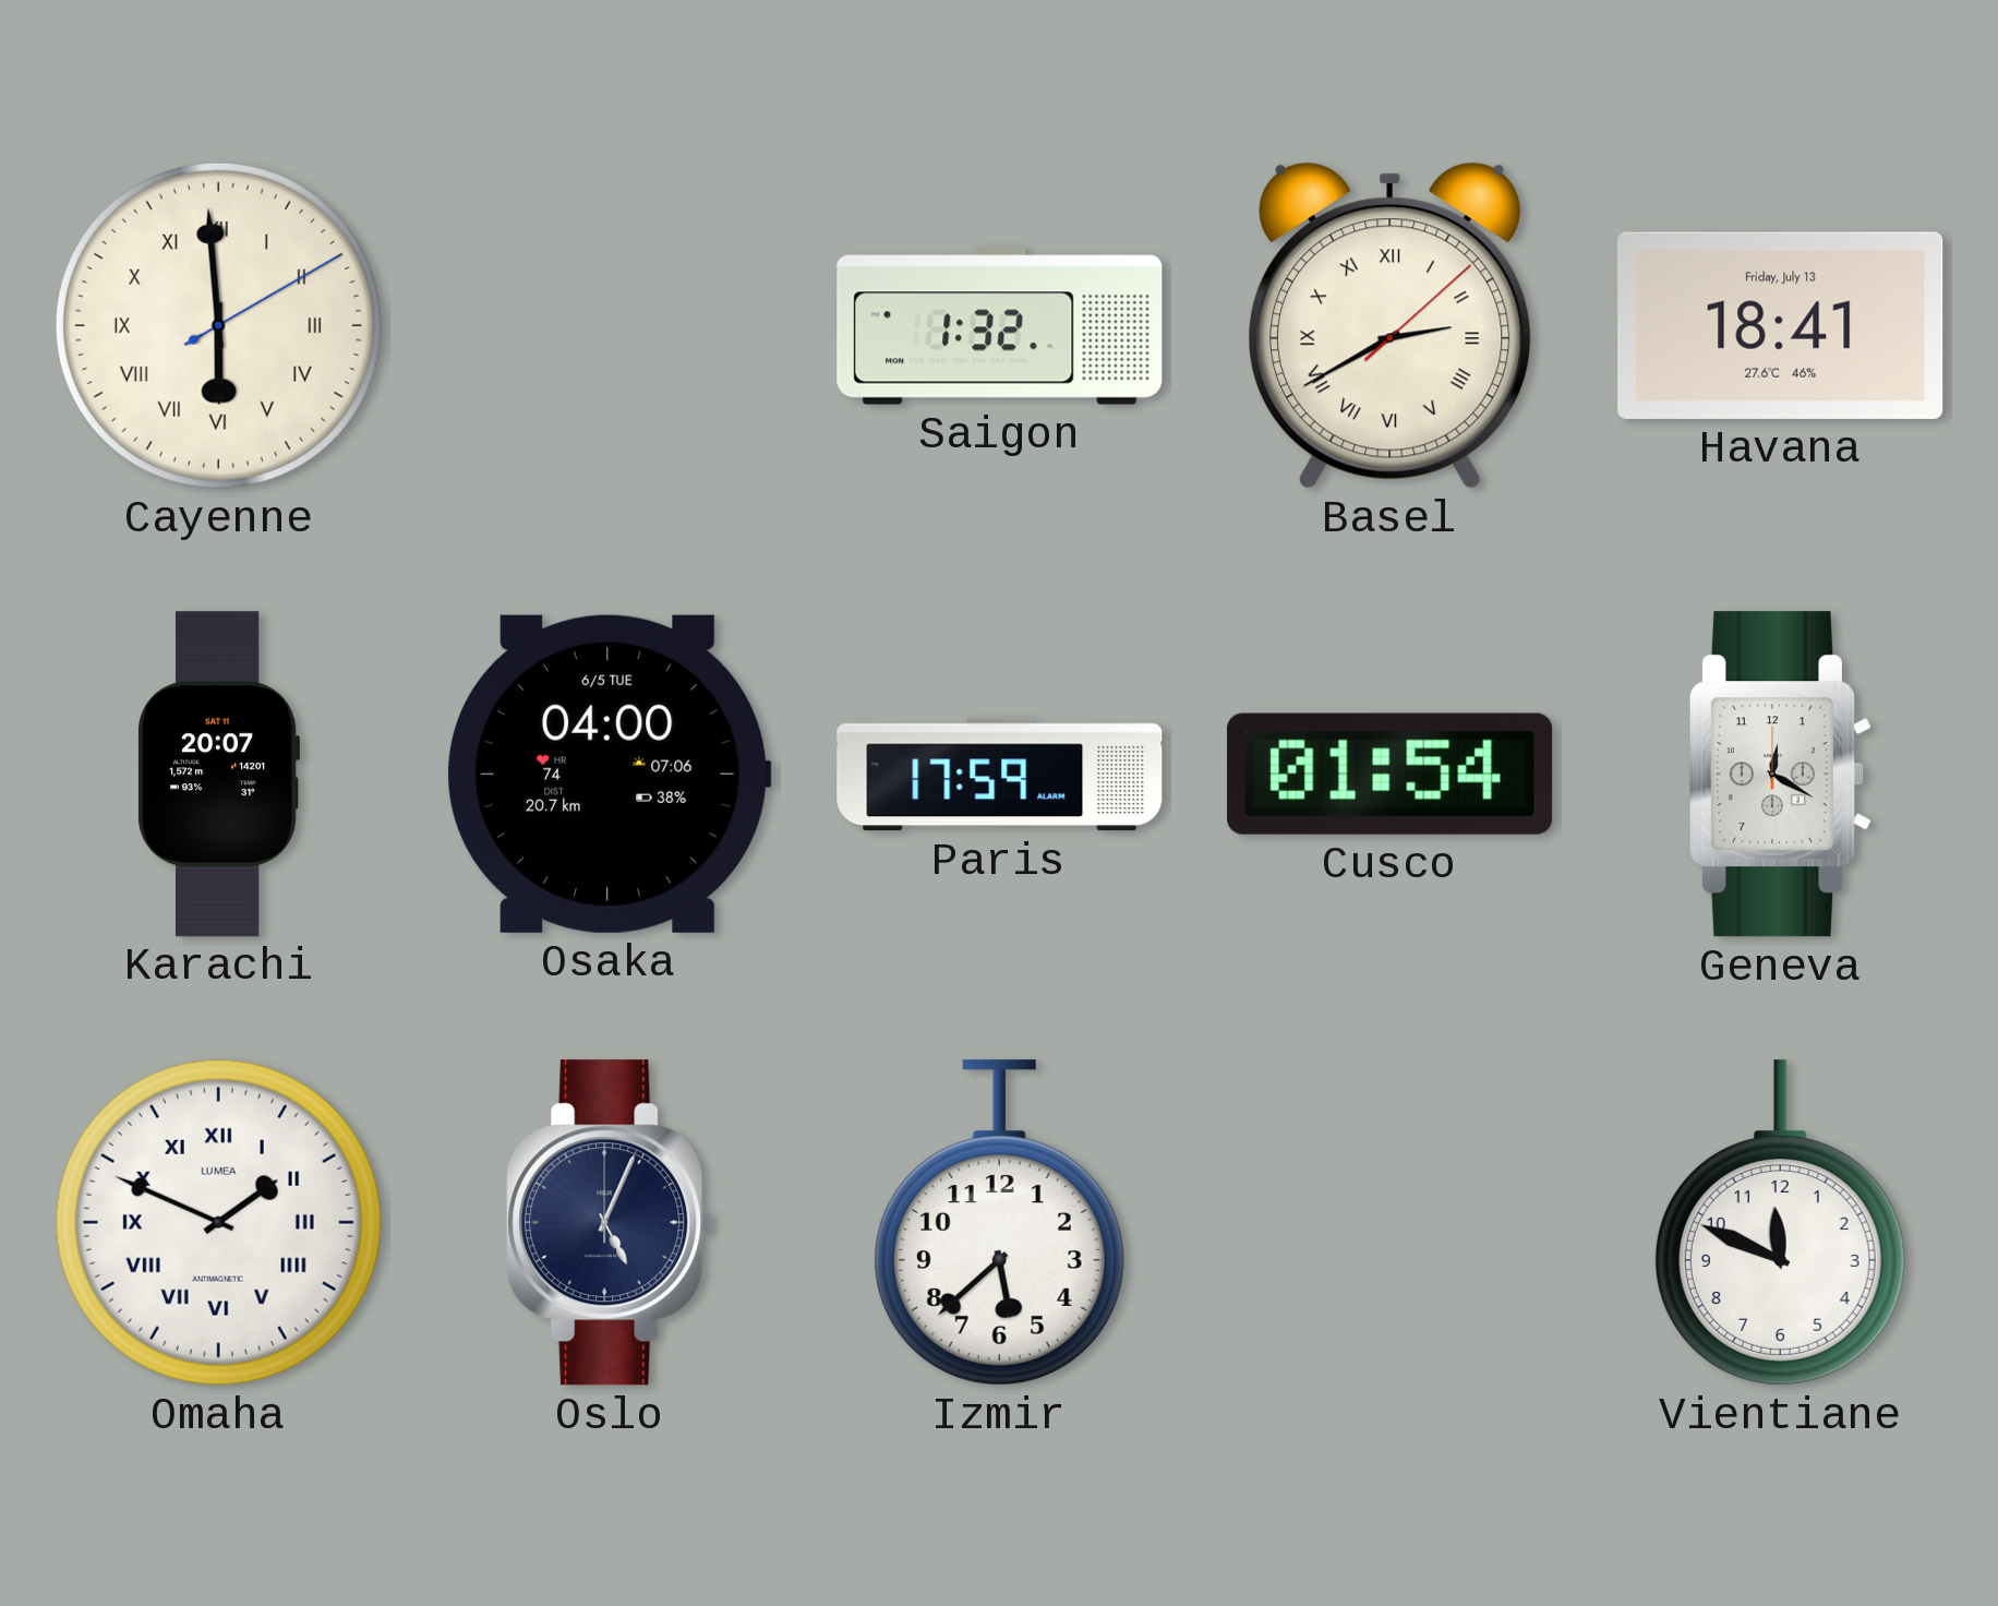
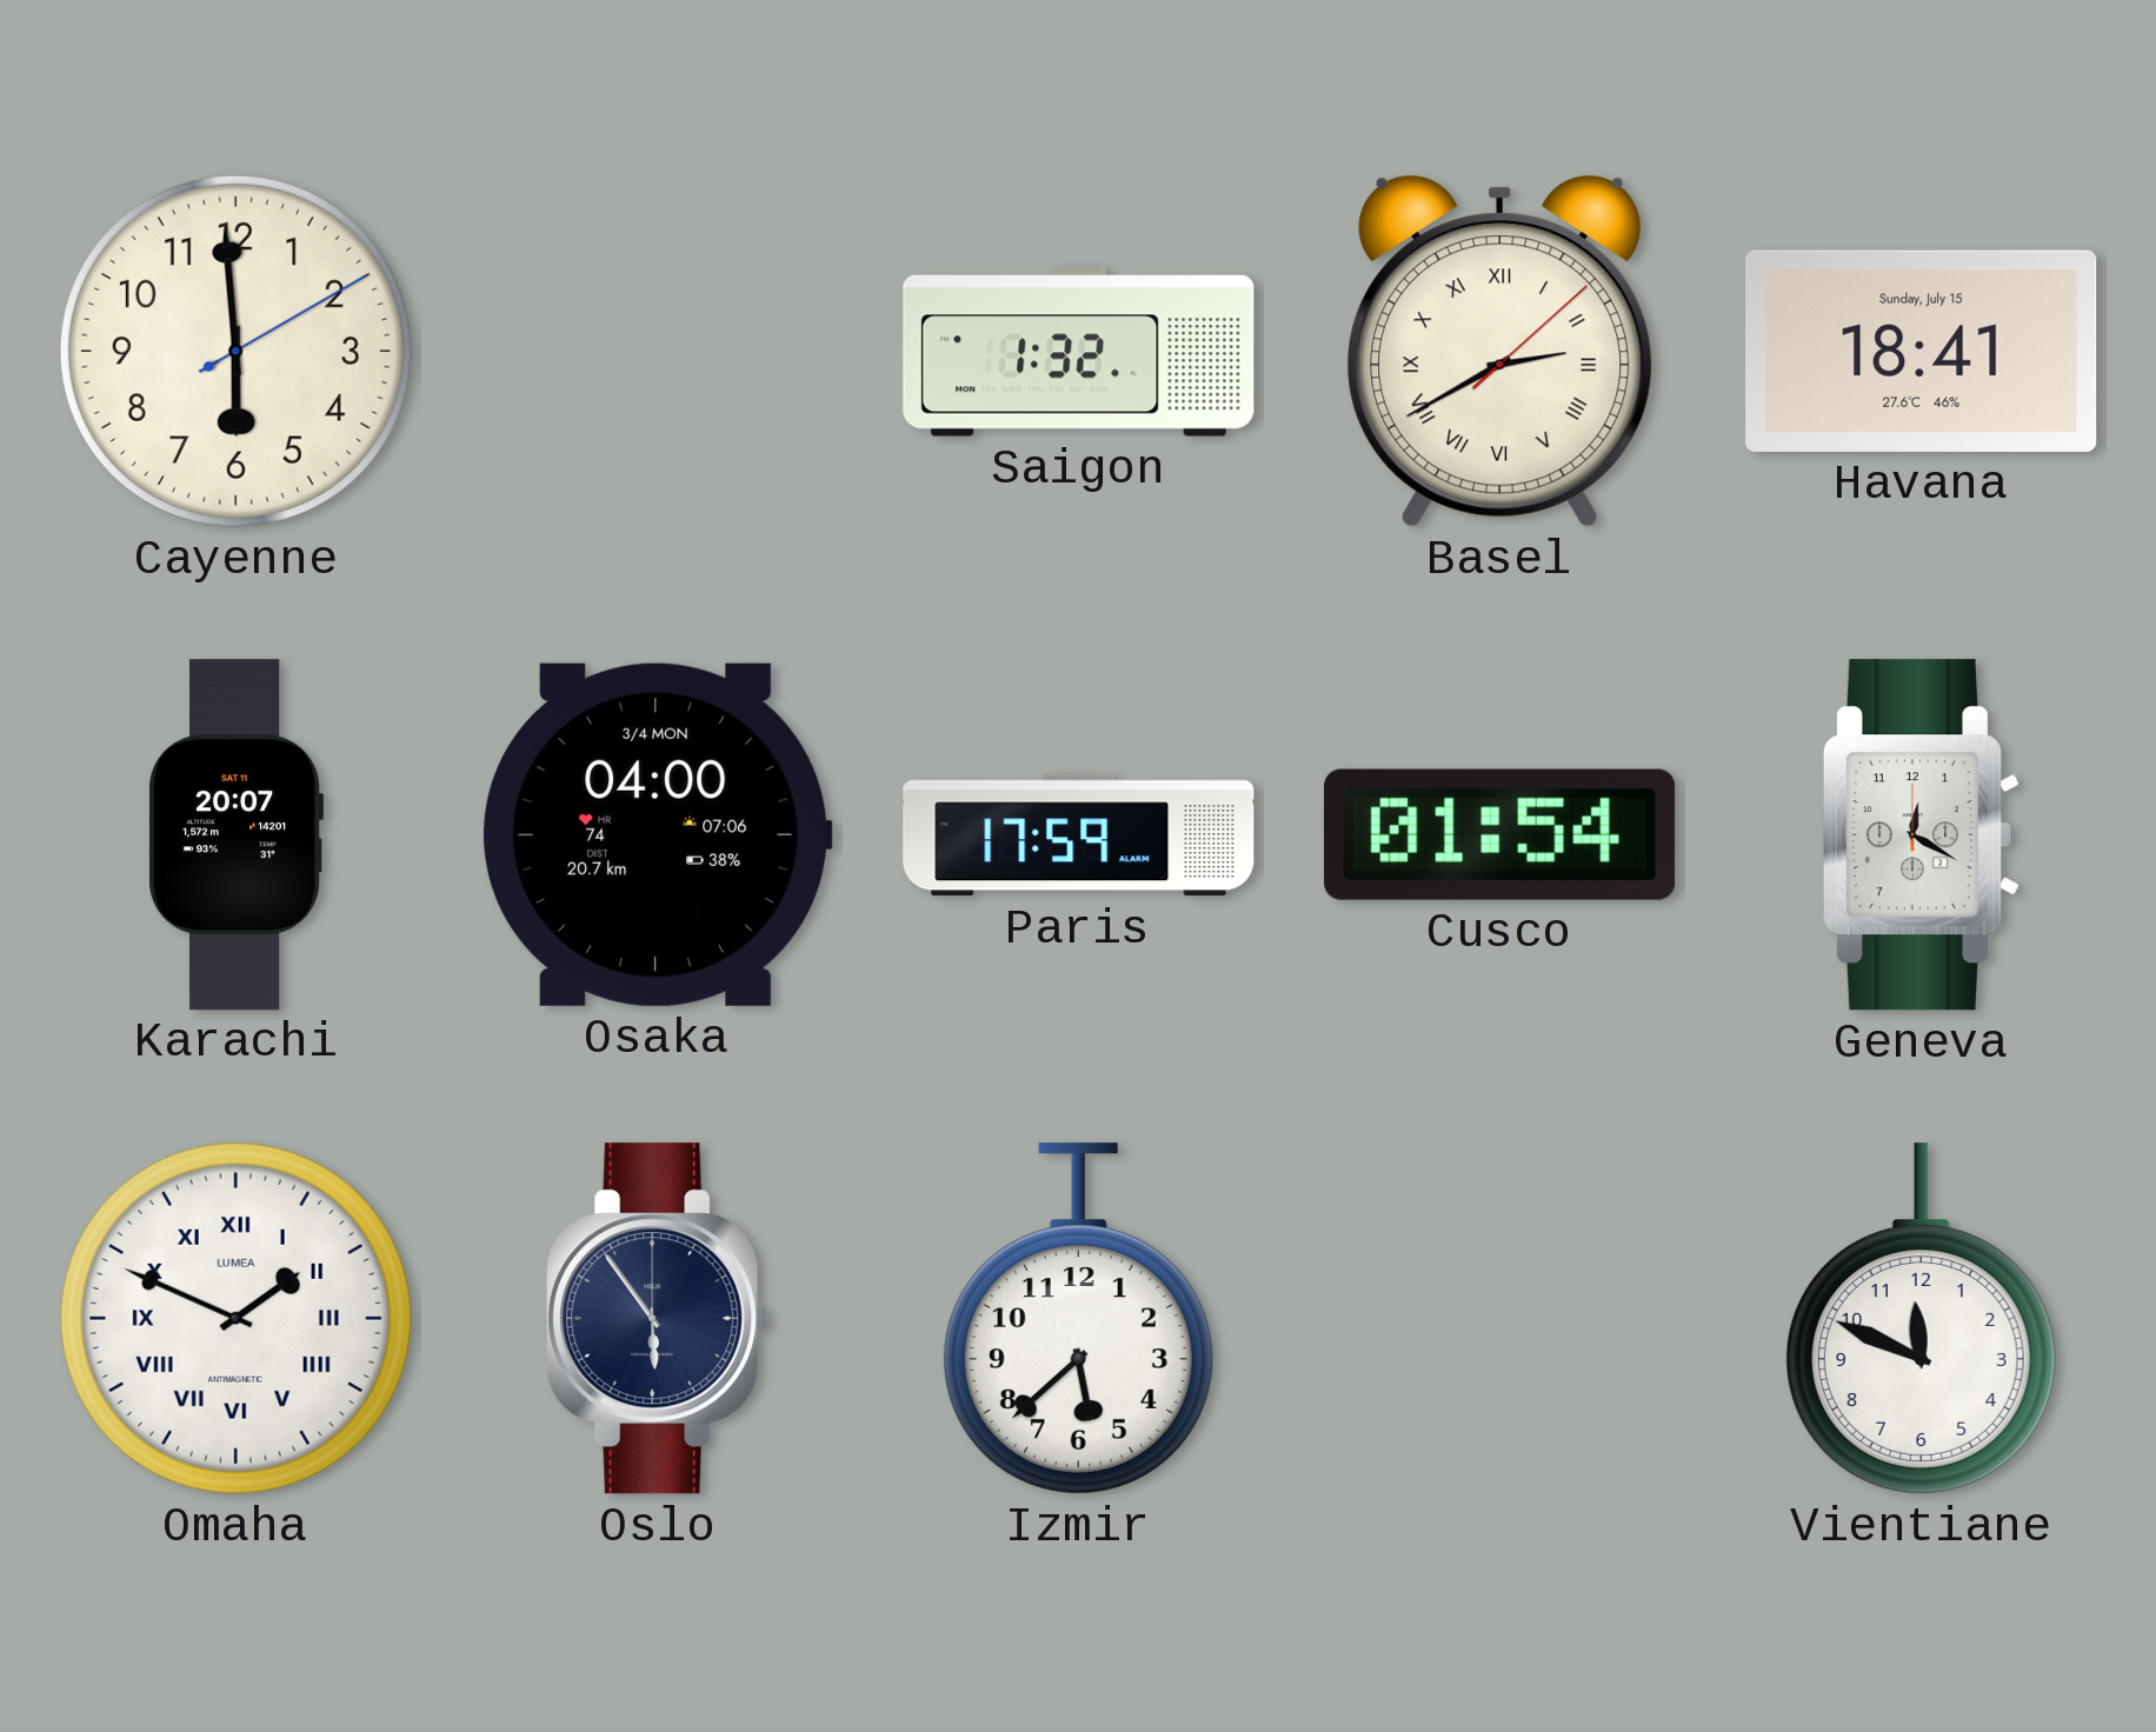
Cayenne numerals: Roman -> Arabic
Havana date: Friday, July 13 -> Sunday, July 15
Osaka date: 6/5 TUE -> 3/4 MON
Oslo: 5:04 -> 5:54
